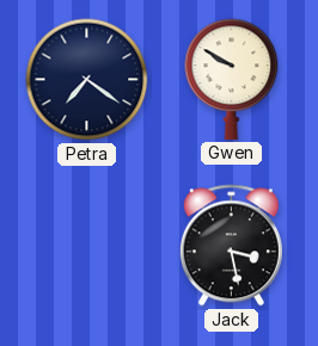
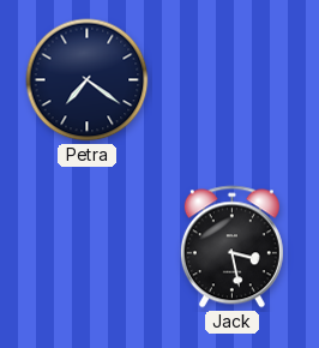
Gwen: 9:50 -> none
